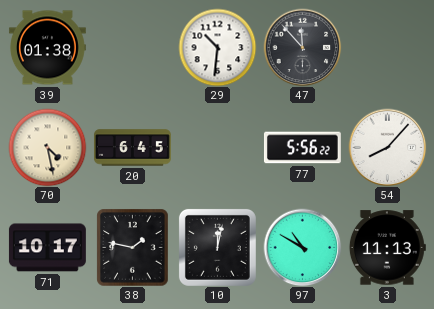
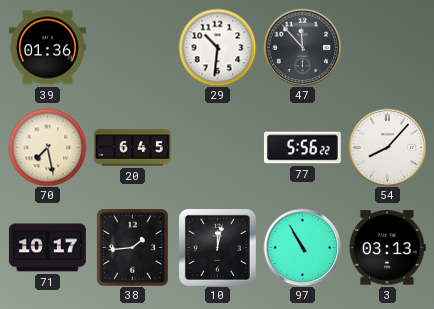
39: 01:38 -> 01:36
70: 4:28 -> 7:28
38: 1:47 -> 1:44
97: 10:50 -> 10:55
3: 11:13 -> 03:13
